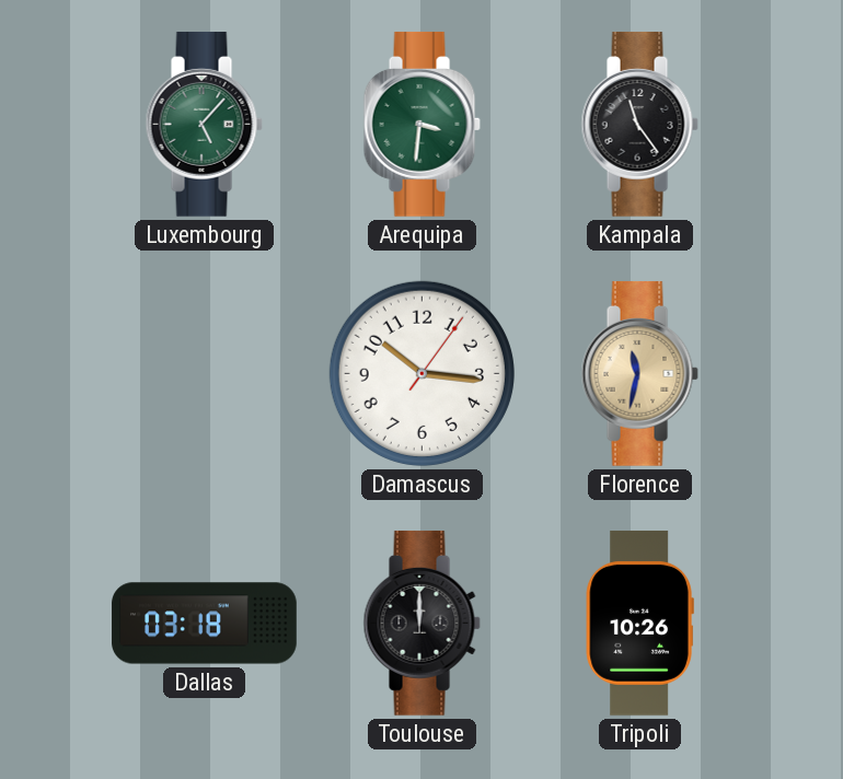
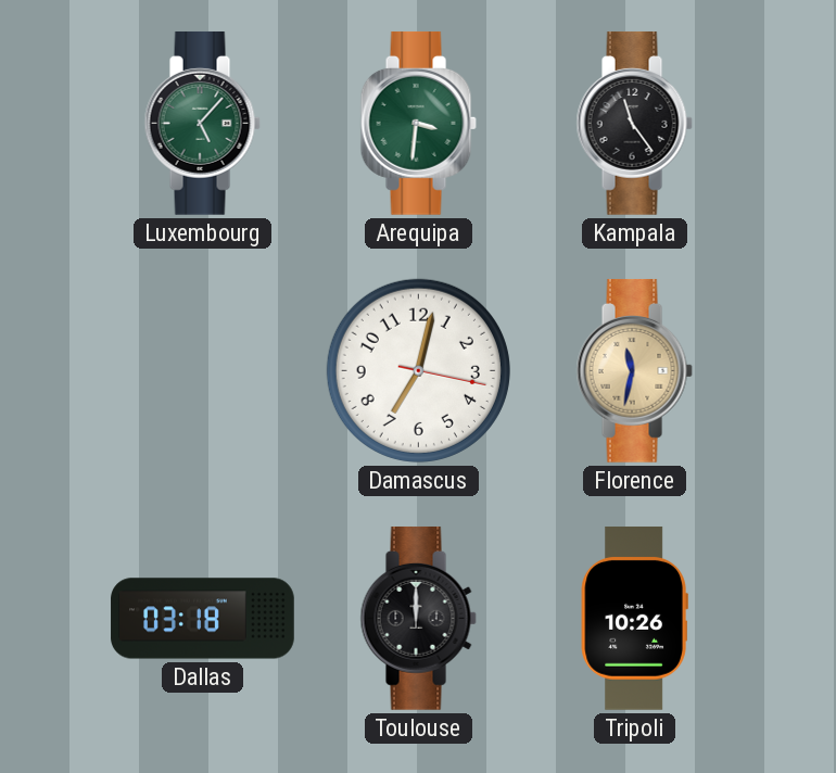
Damascus: 10:16 -> 7:02
